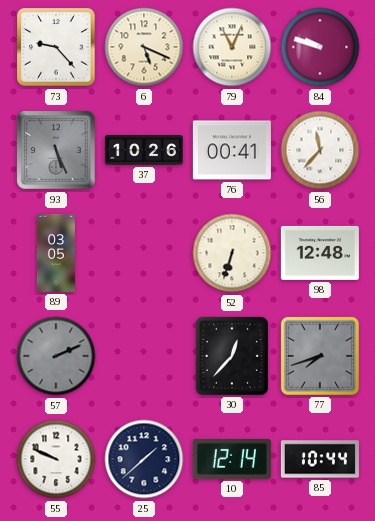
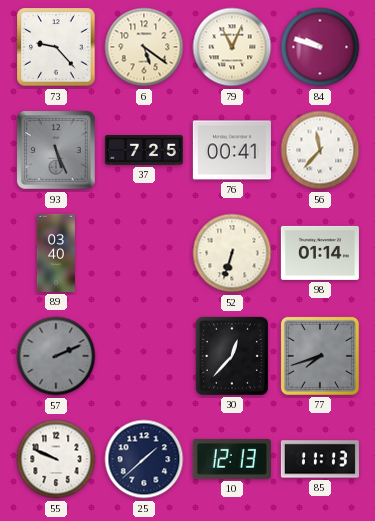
6: 5:19 -> 5:21
37: 10:26 -> 7:25
89: 03:05 -> 03:40
98: 12:48 -> 01:14
10: 12:14 -> 12:13
85: 10:44 -> 11:13
